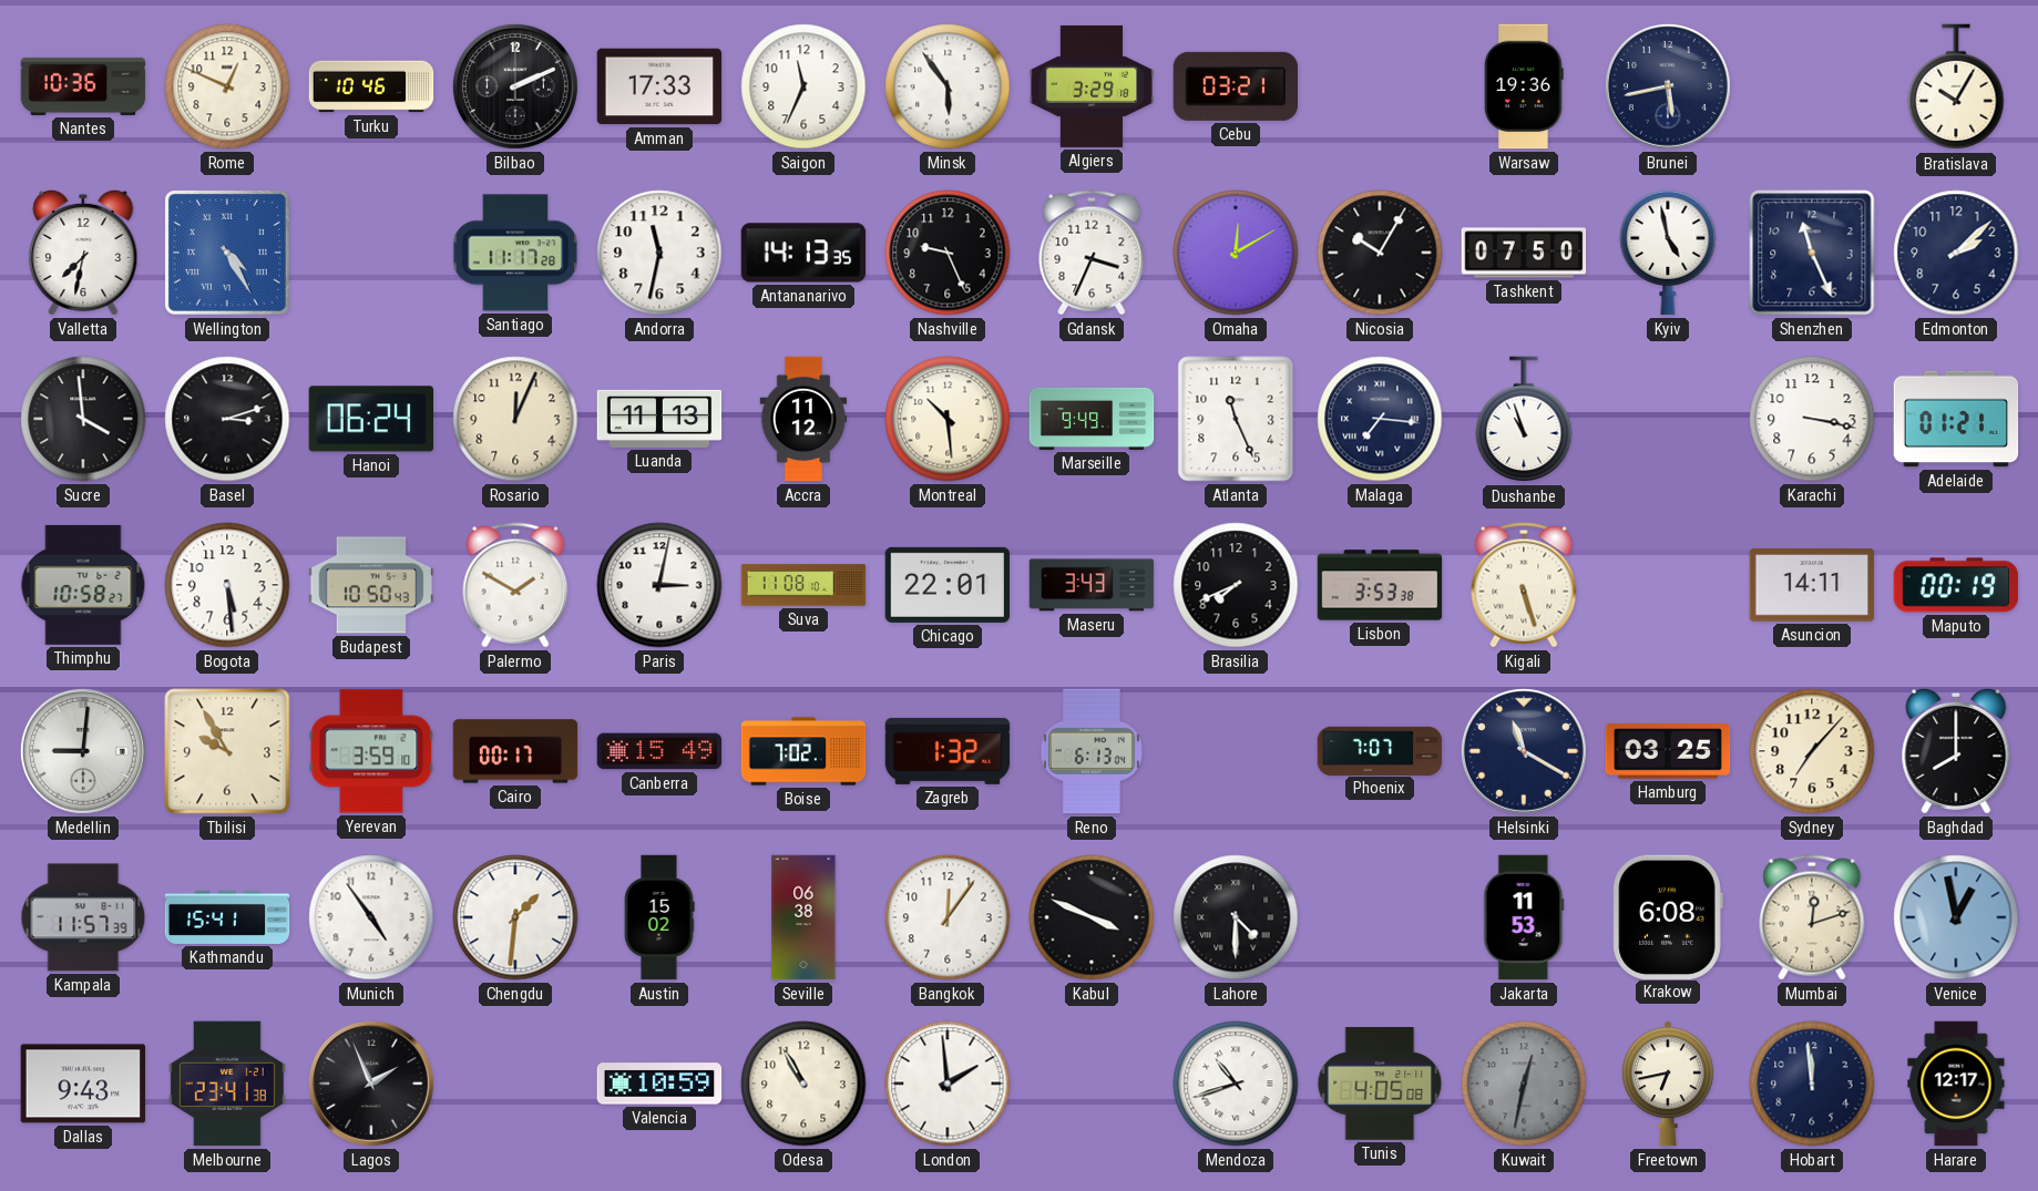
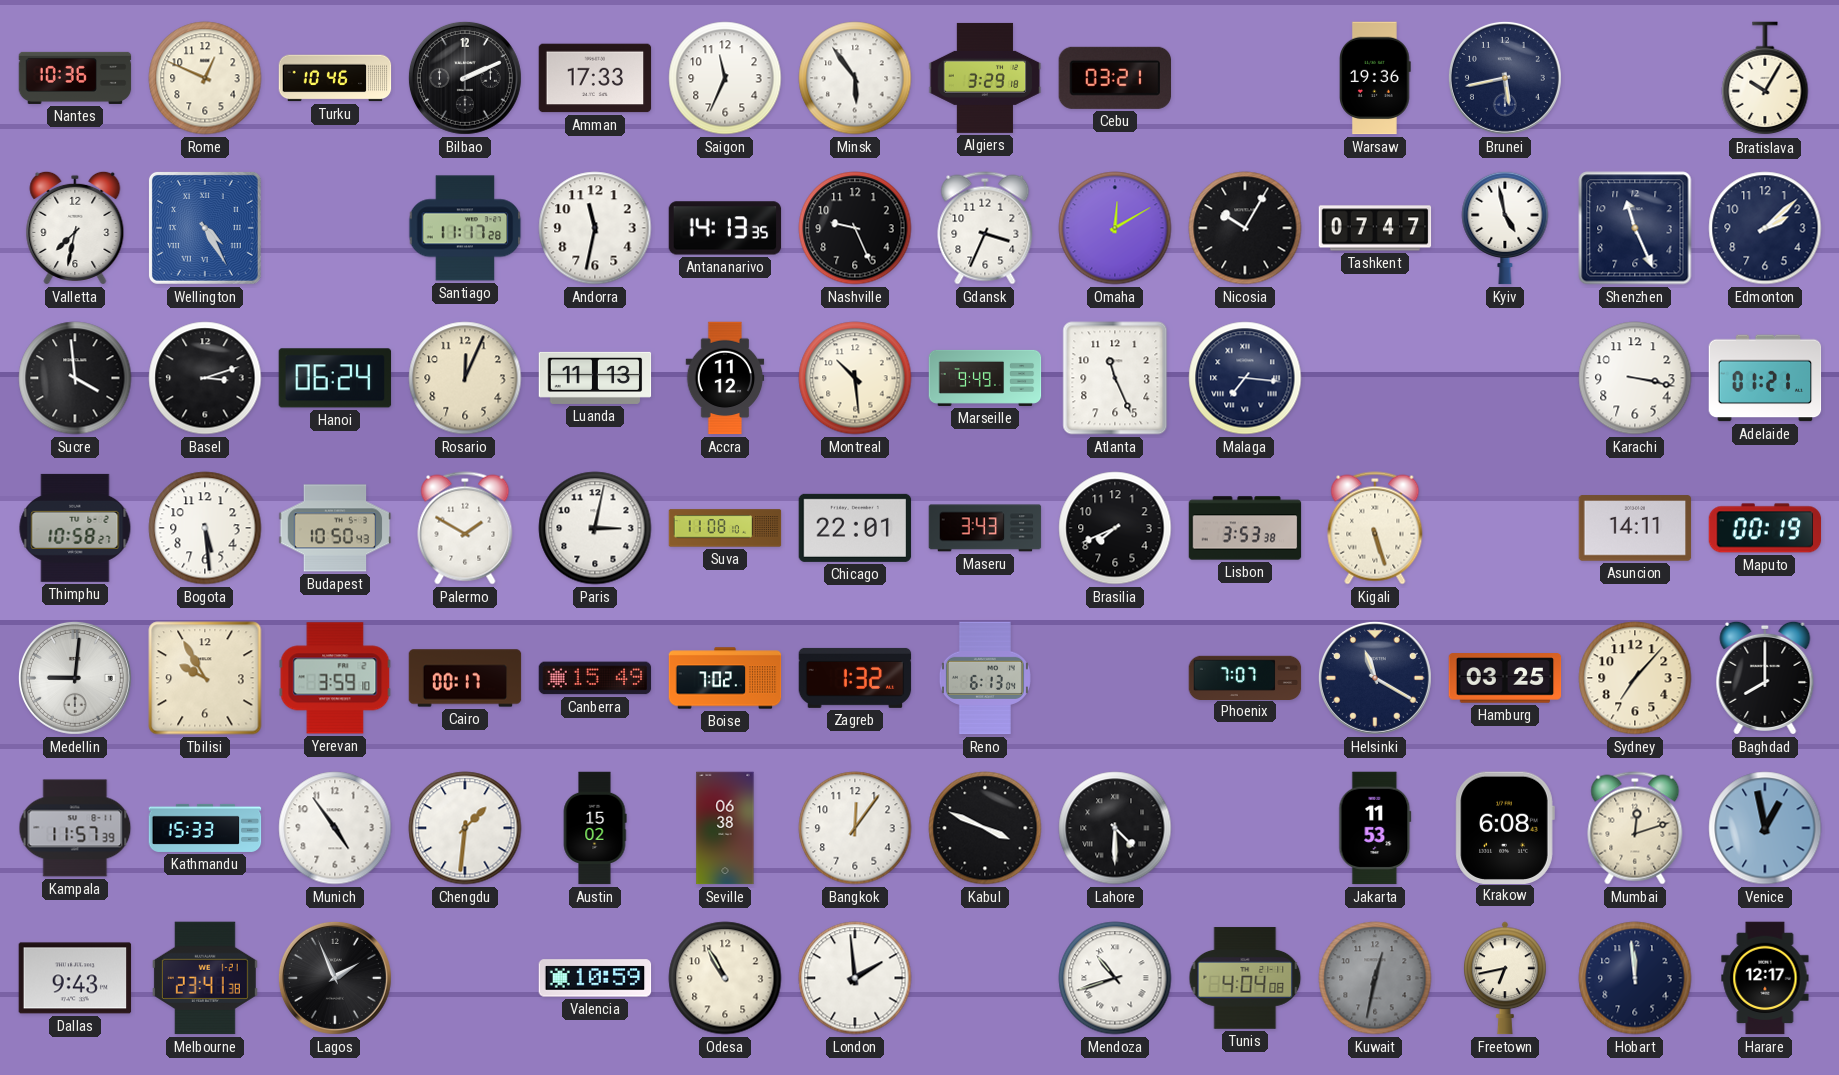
Tashkent: 07:50 -> 07:47
Dushanbe: 10:57 -> none
Kathmandu: 15:41 -> 15:33
Tunis: 4:05 -> 4:04
